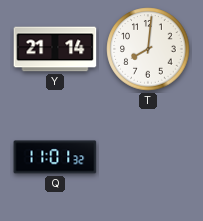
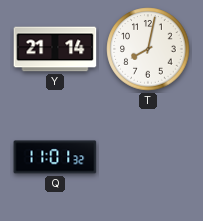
T: 8:01 -> 8:02
